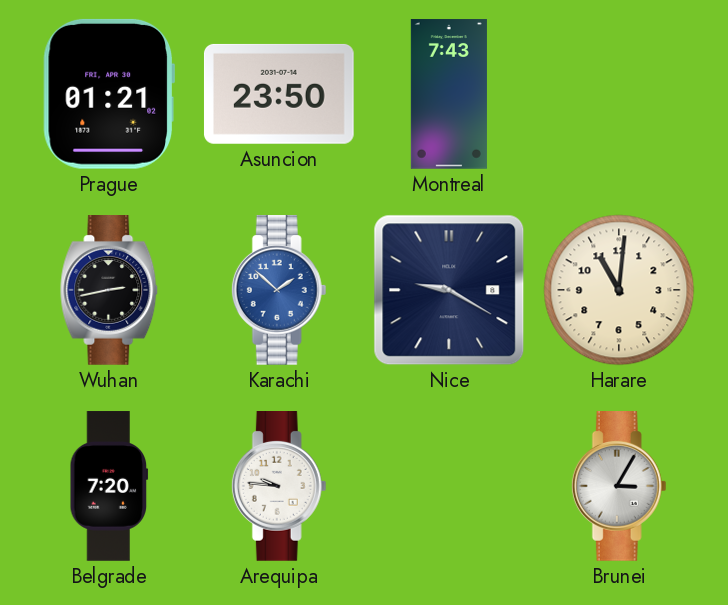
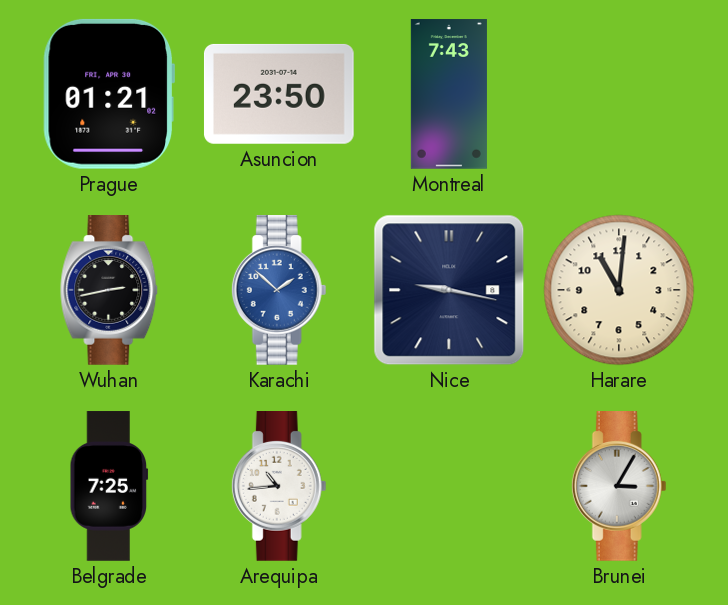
Nice: 9:20 -> 9:17
Belgrade: 7:20 -> 7:25
Arequipa: 9:46 -> 10:44
